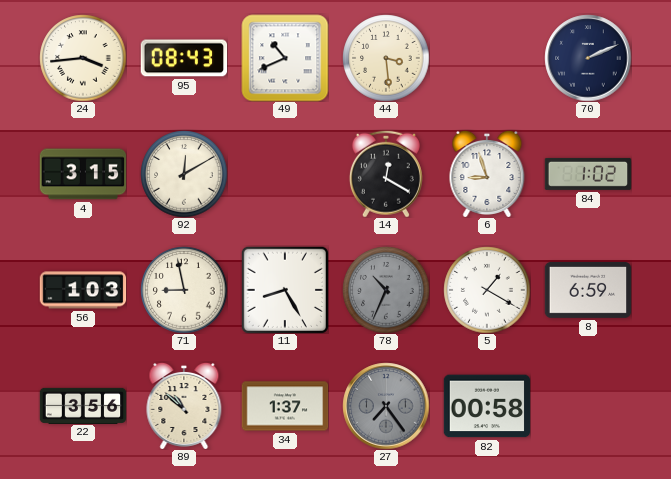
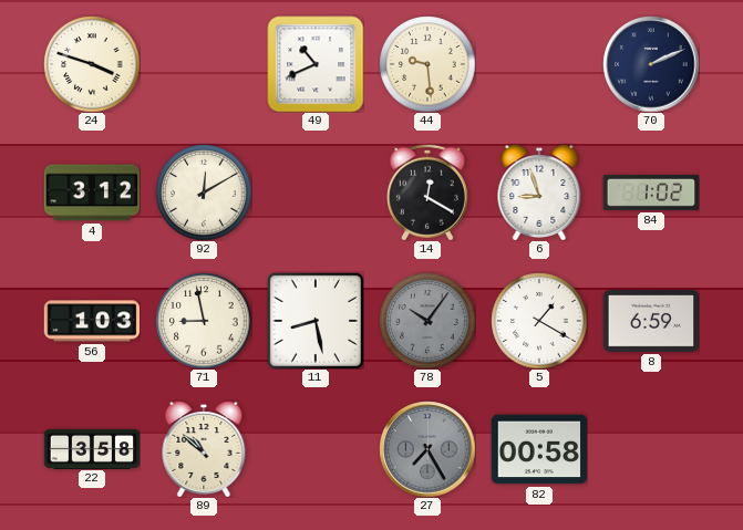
24: 3:44 -> 3:48
95: 08:43 -> none
44: 3:29 -> 9:29
4: 3:15 -> 3:12
11: 8:25 -> 8:28
78: 10:34 -> 10:06
22: 3:56 -> 3:58
34: 1:37 -> none
27: 7:24 -> 7:25
